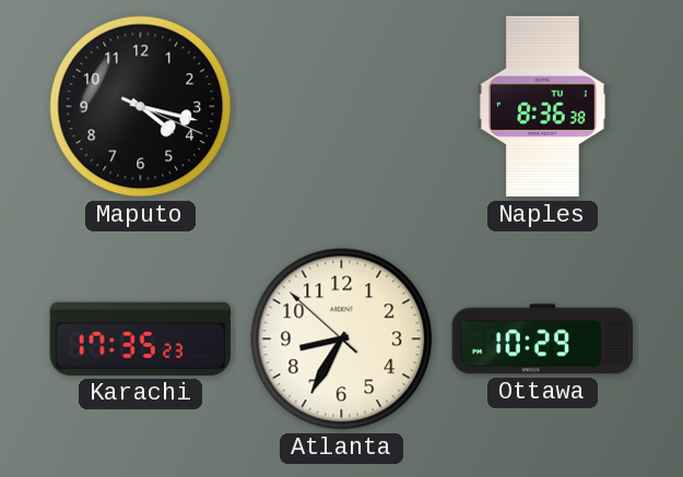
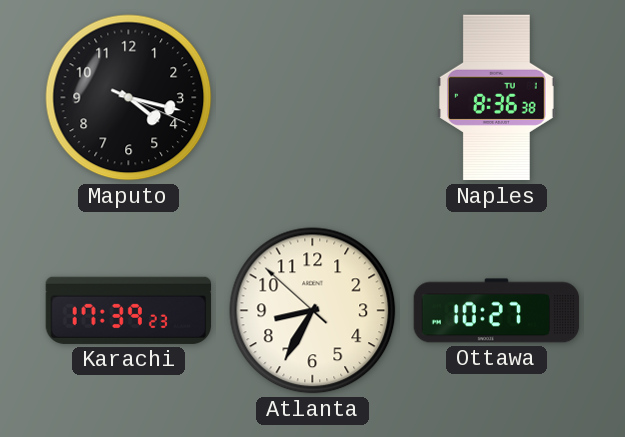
Karachi: 17:35 -> 17:39
Ottawa: 10:29 -> 10:27
